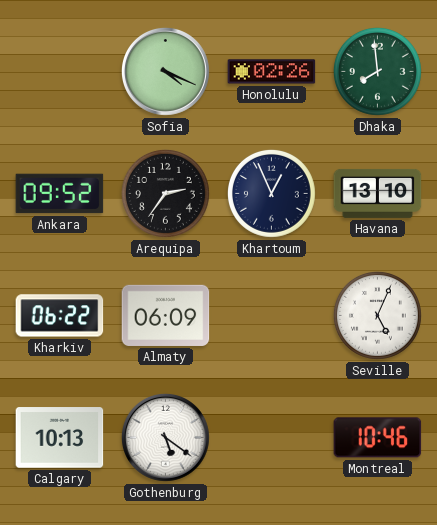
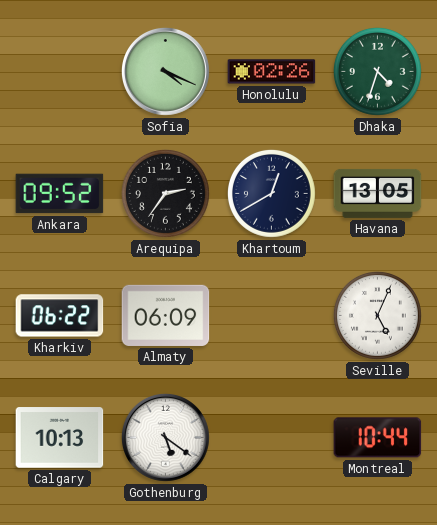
Dhaka: 7:59 -> 4:33
Khartoum: 12:56 -> 12:40
Havana: 13:10 -> 13:05
Montreal: 10:46 -> 10:44
